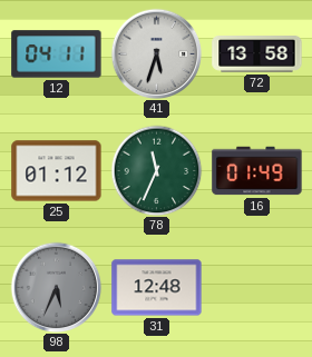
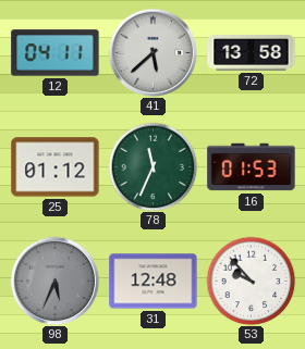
41: 5:33 -> 5:38
16: 01:49 -> 01:53
53: none -> 9:53
